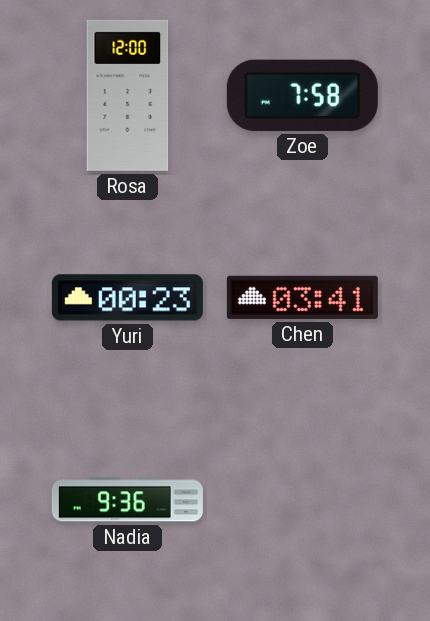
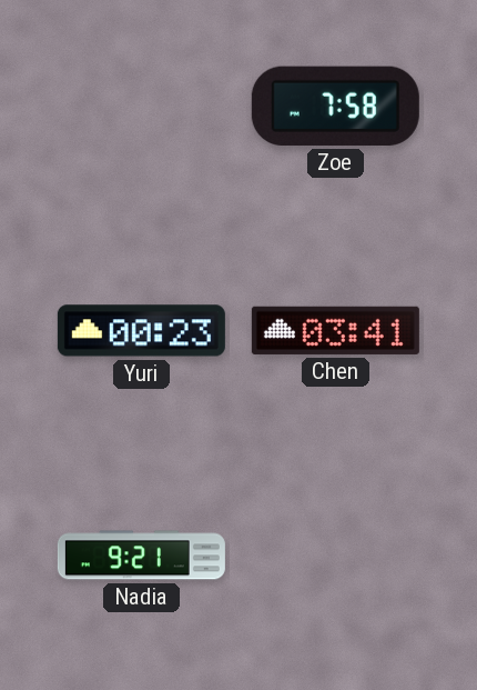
Rosa: 12:00 -> none
Nadia: 9:36 -> 9:21
